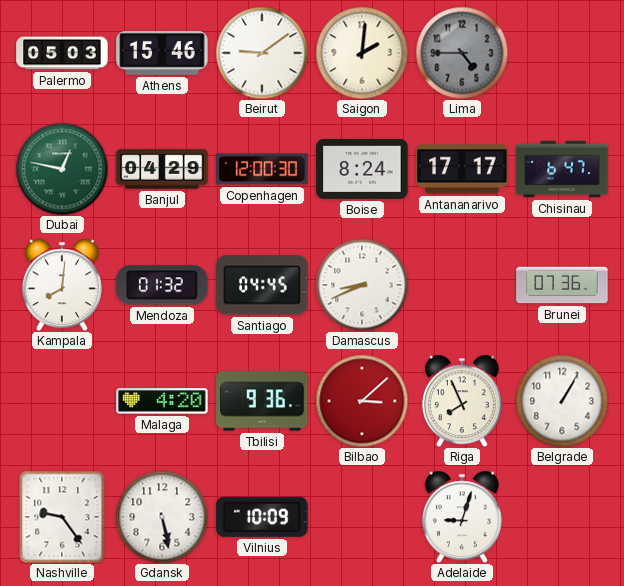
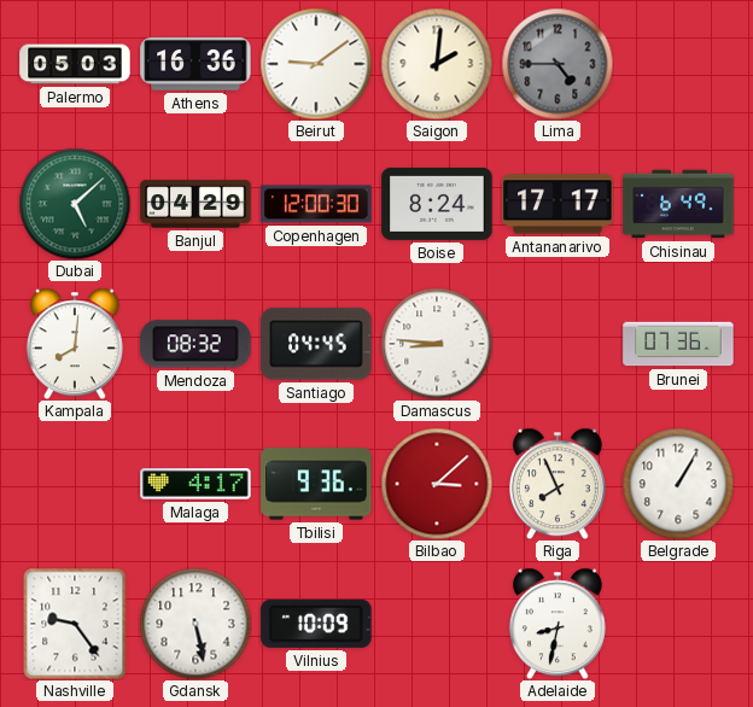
Athens: 15:46 -> 16:36
Dubai: 12:47 -> 5:08
Chisinau: 6:47 -> 6:49
Mendoza: 01:32 -> 08:32
Damascus: 8:41 -> 8:46
Malaga: 4:20 -> 4:17
Adelaide: 9:03 -> 8:32
